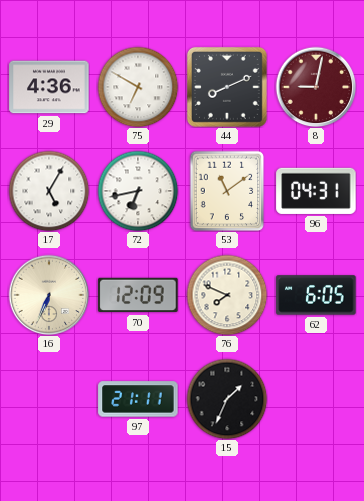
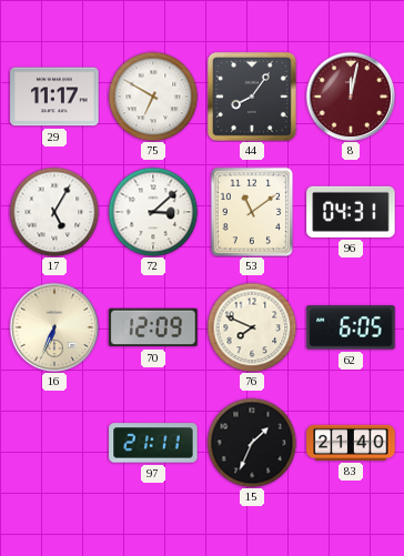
29: 4:36 -> 11:17
44: 8:11 -> 8:06
8: 9:02 -> 12:02
72: 6:43 -> 3:08
83: none -> 21:40
